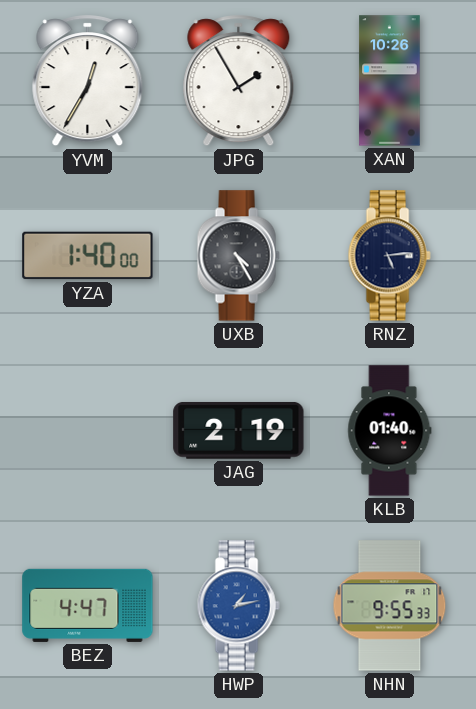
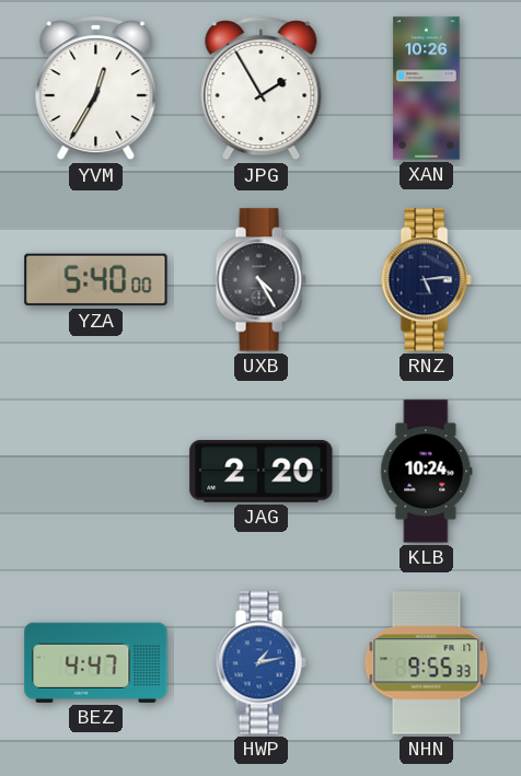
YZA: 1:40 -> 5:40
JAG: 2:19 -> 2:20
KLB: 01:40 -> 10:24
